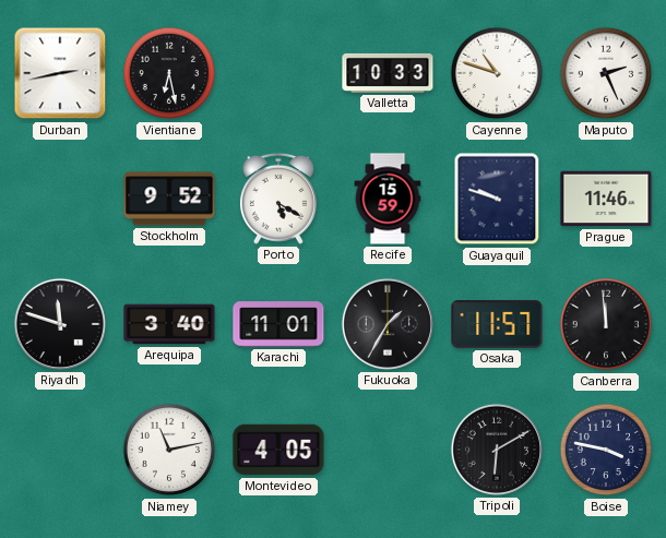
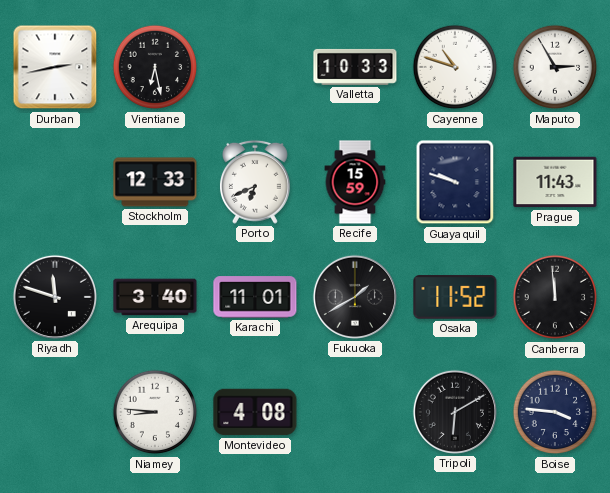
Maputo: 2:26 -> 2:55
Stockholm: 9:52 -> 12:33
Porto: 5:20 -> 6:41
Prague: 11:46 -> 11:43
Fukuoka: 1:35 -> 1:40
Osaka: 11:57 -> 11:52
Niamey: 11:13 -> 8:46
Montevideo: 4:05 -> 4:08
Boise: 3:47 -> 3:46
